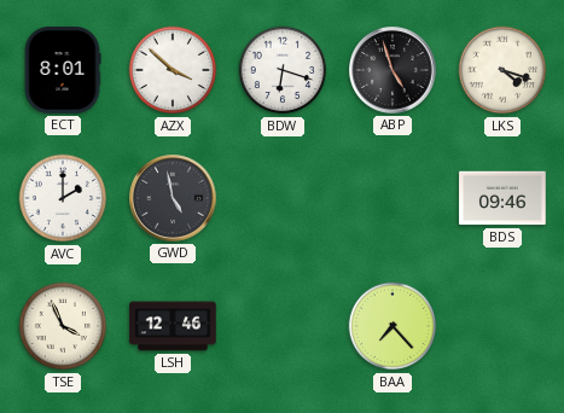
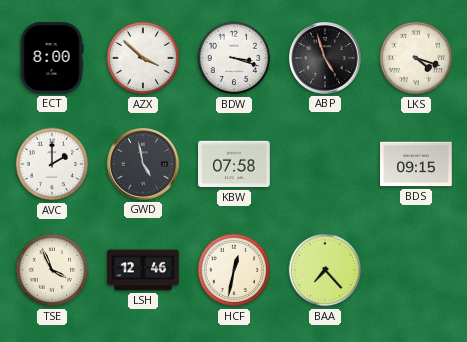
ECT: 8:01 -> 8:00
BDW: 6:18 -> 3:18
KBW: none -> 07:58
BDS: 09:46 -> 09:15
HCF: none -> 12:32
